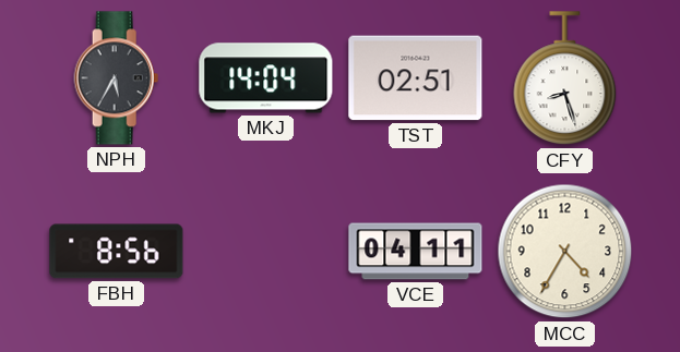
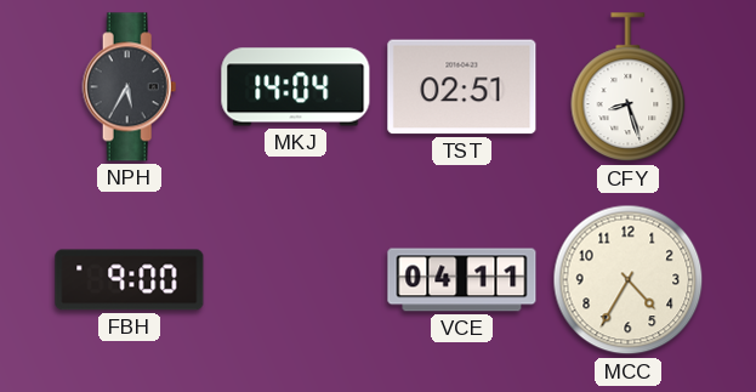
FBH: 8:56 -> 9:00
